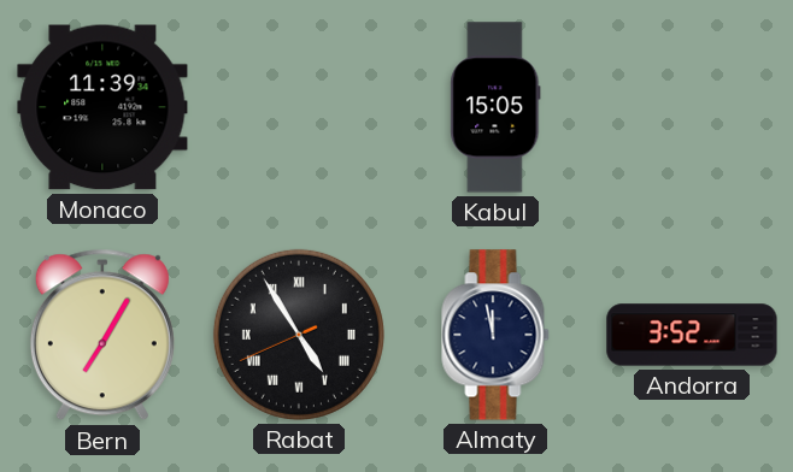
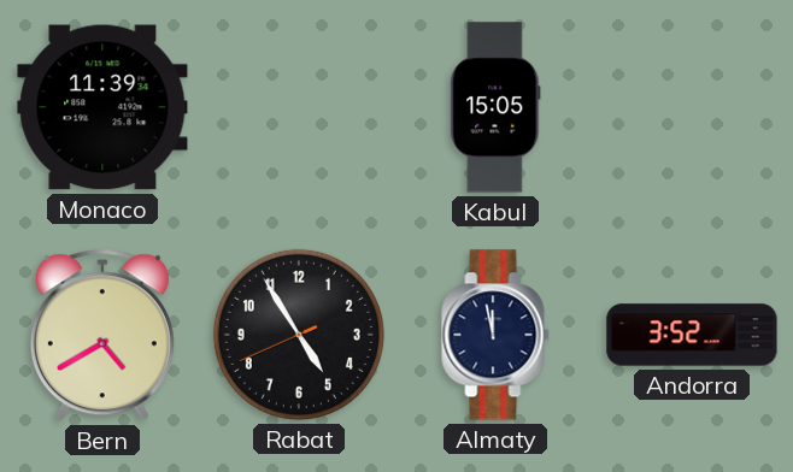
Bern: 7:05 -> 4:40
Rabat numerals: Roman -> Arabic
